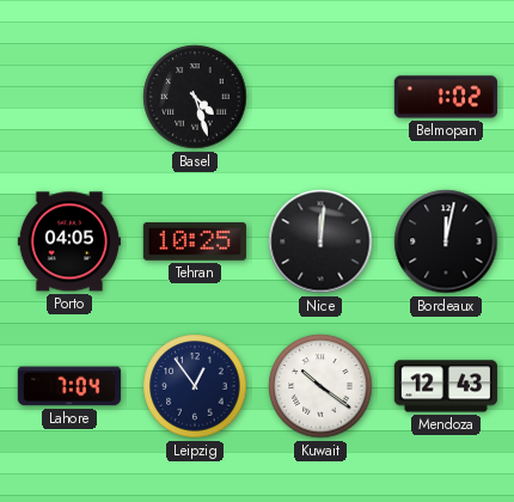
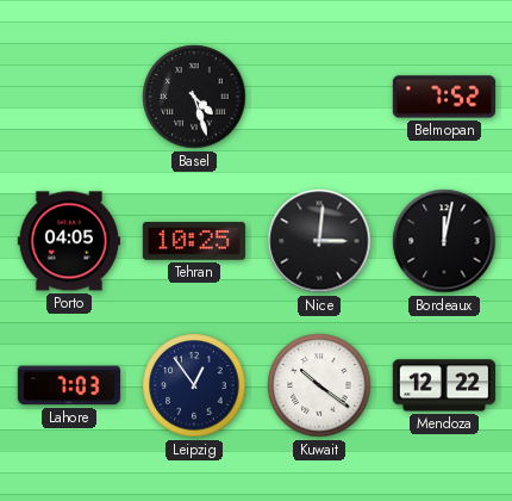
Belmopan: 1:02 -> 7:52
Nice: 12:01 -> 3:01
Lahore: 7:04 -> 7:03
Mendoza: 12:43 -> 12:22
